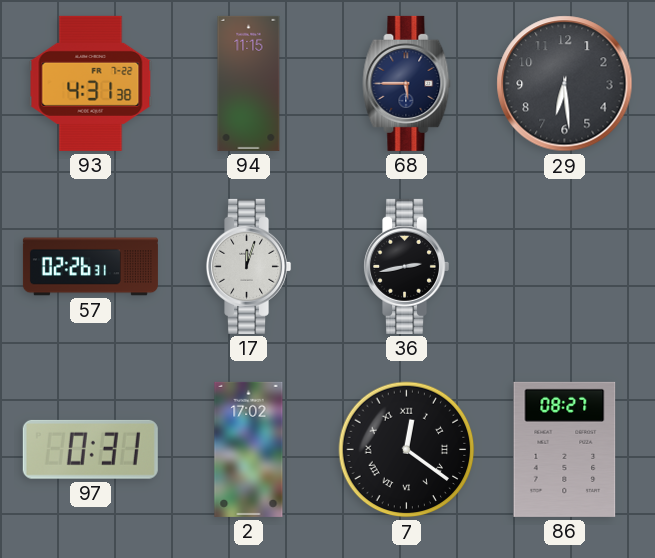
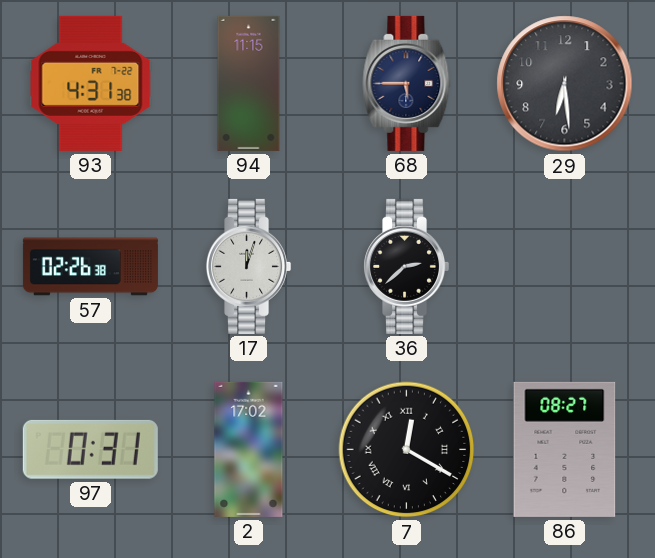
57: 02:26:31 -> 02:26:38
36: 2:43 -> 2:38
7: 12:21 -> 12:20
